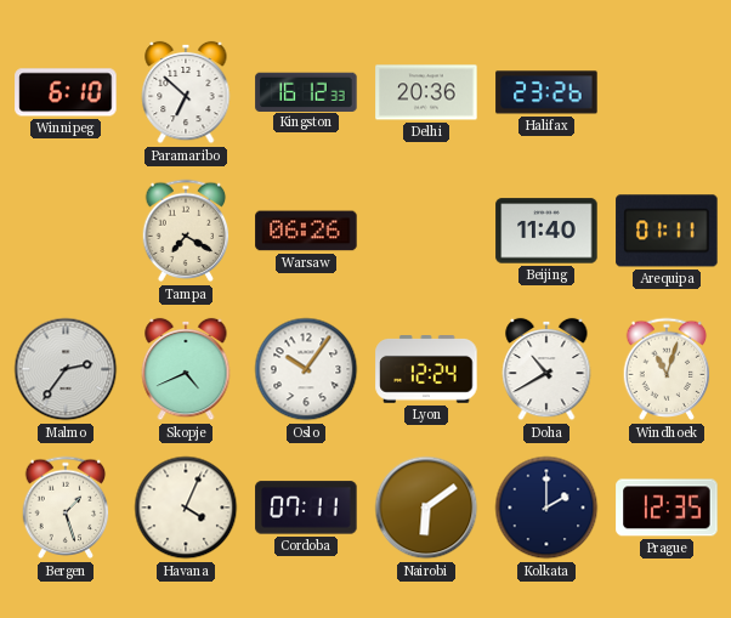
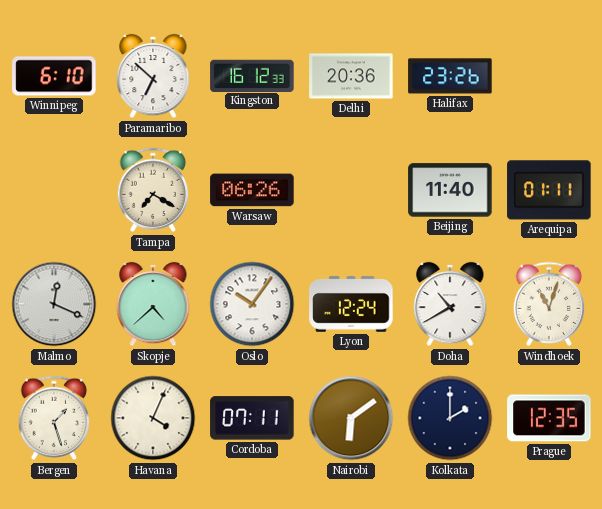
Malmo: 2:36 -> 12:19
Skopje: 4:41 -> 4:38
